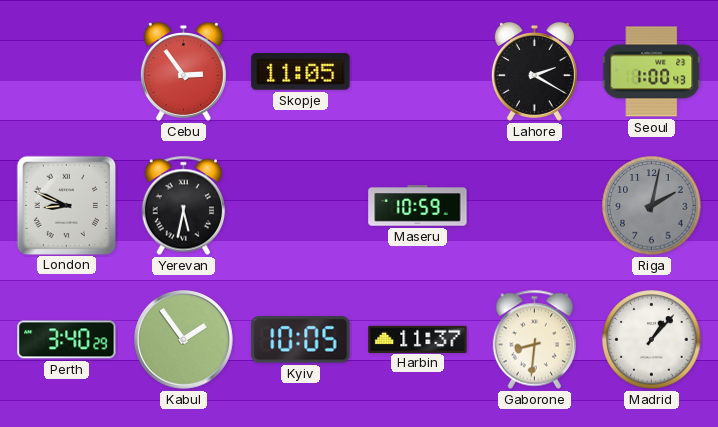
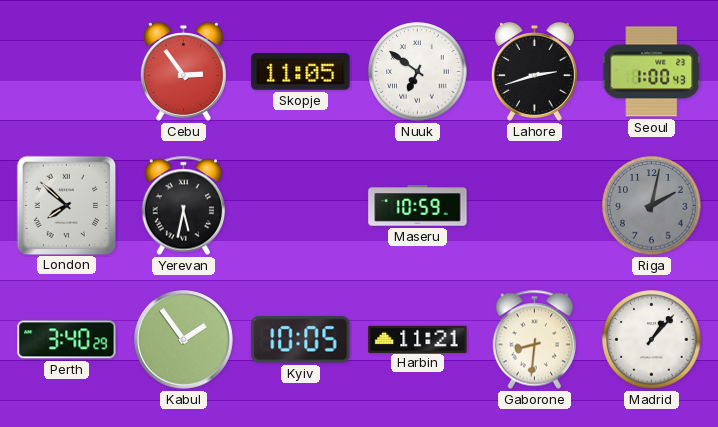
Nuuk: none -> 6:51
Lahore: 2:20 -> 2:42
London: 8:49 -> 7:52
Harbin: 11:37 -> 11:21
